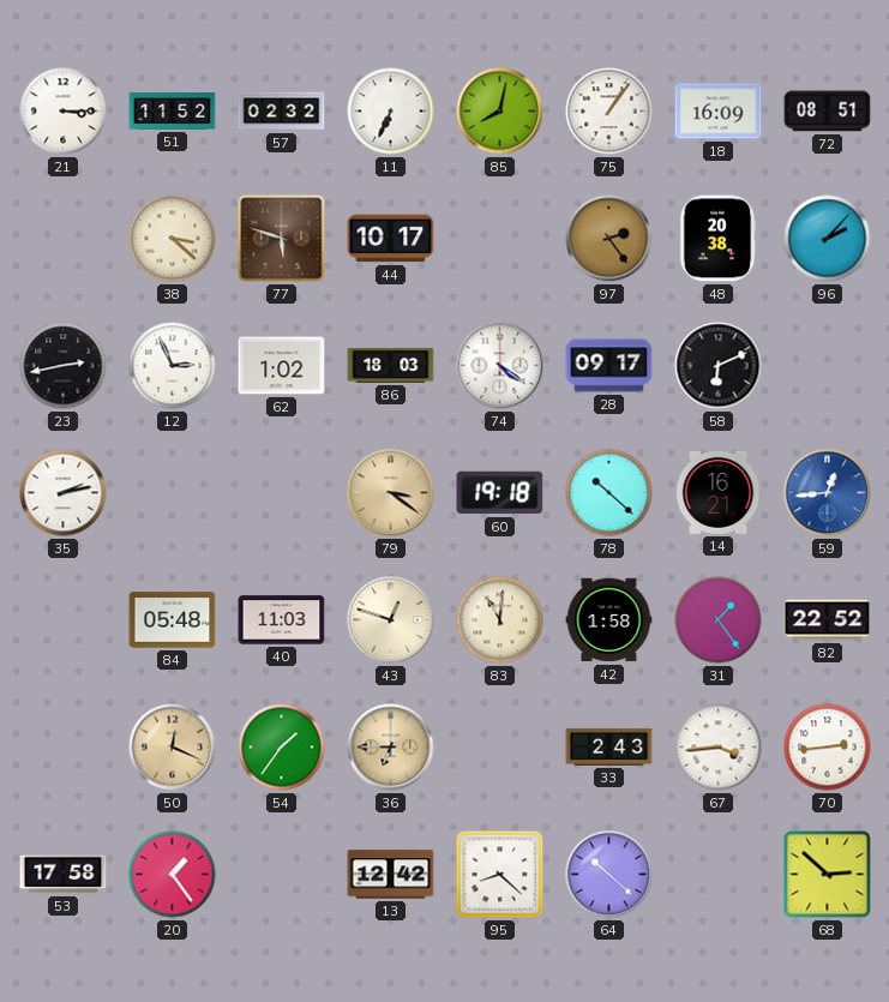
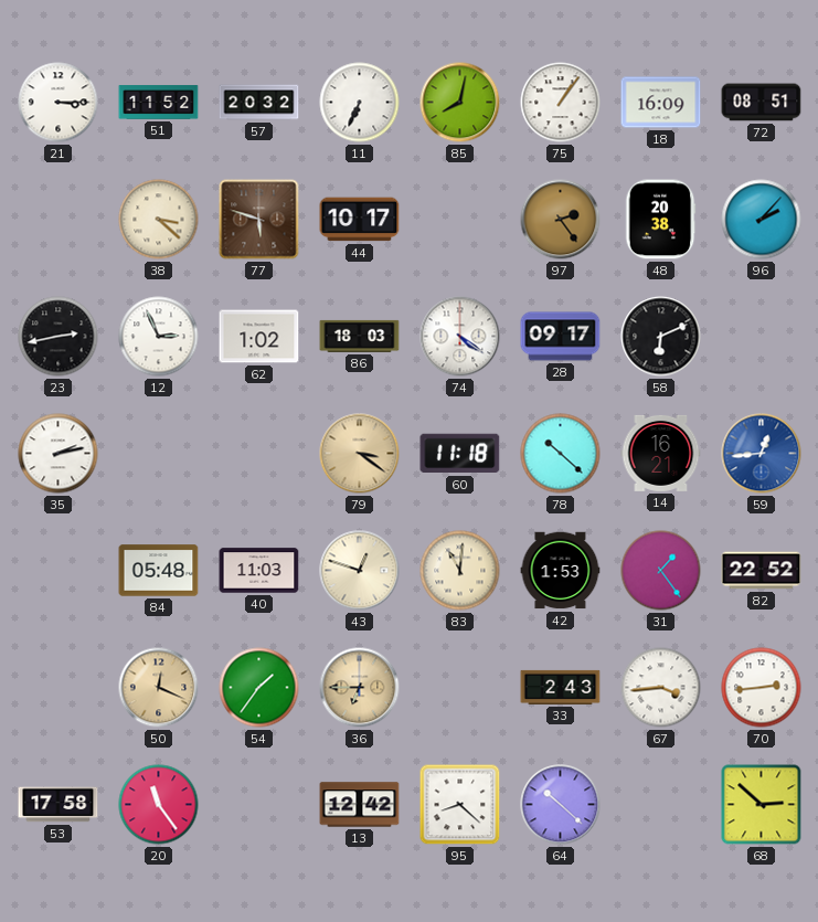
57: 02:32 -> 20:32
60: 19:18 -> 11:18
42: 1:58 -> 1:53
20: 1:24 -> 11:24
